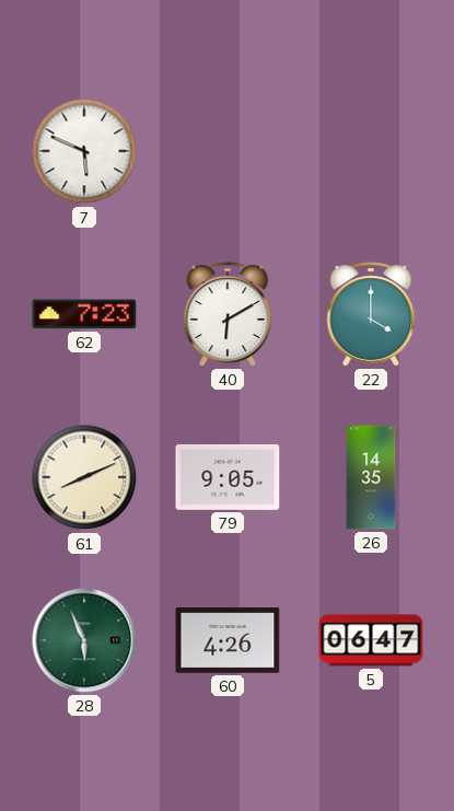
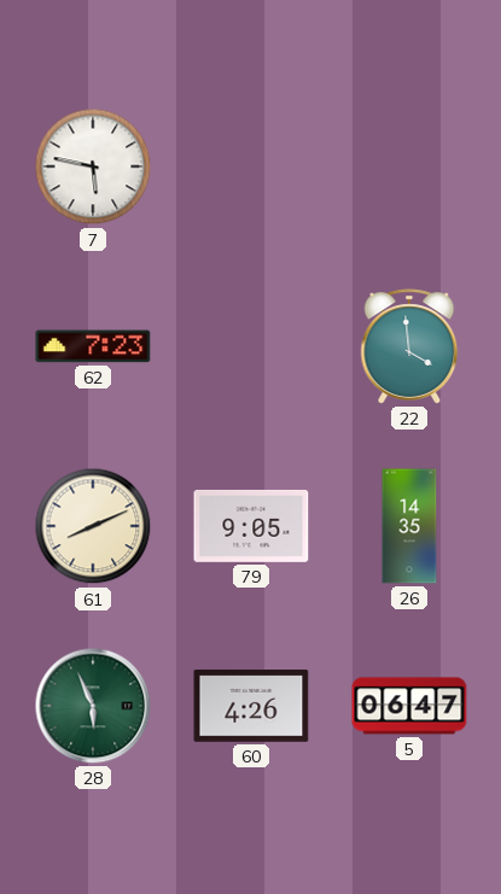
7: 5:49 -> 5:47
40: 6:10 -> none
22: 4:00 -> 3:59
